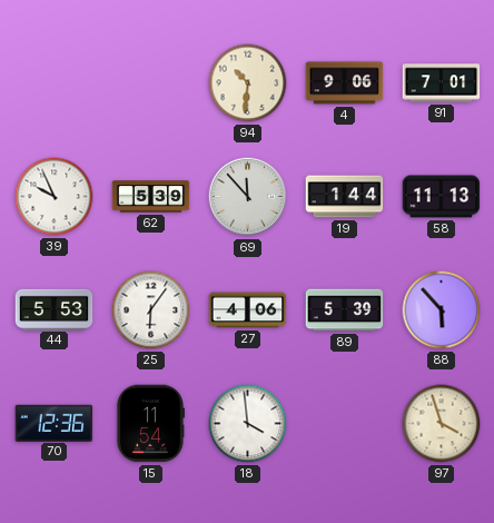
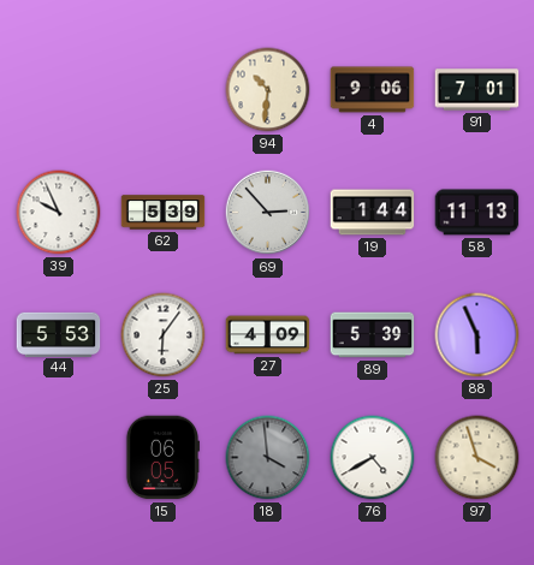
69: 11:53 -> 2:53
27: 4:06 -> 4:09
88: 5:53 -> 5:56
70: 12:36 -> none
15: 11:54 -> 06:05
18 dial: white -> grey
76: none -> 4:40
